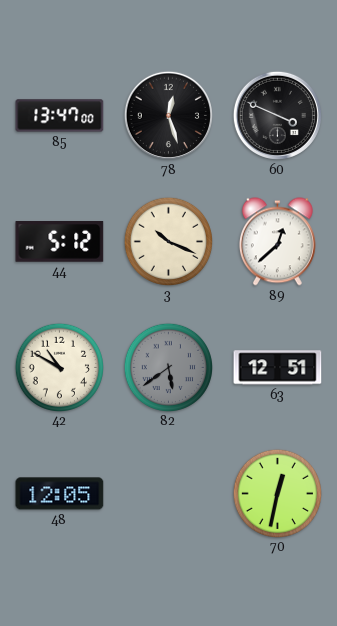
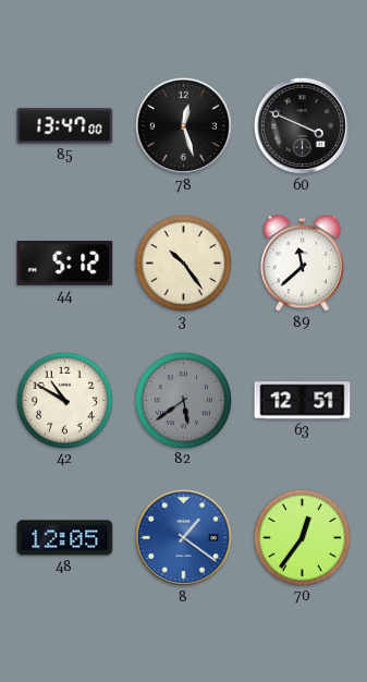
3: 10:19 -> 10:24
89: 12:38 -> 11:38
8: none -> 1:21
70: 12:32 -> 12:36
